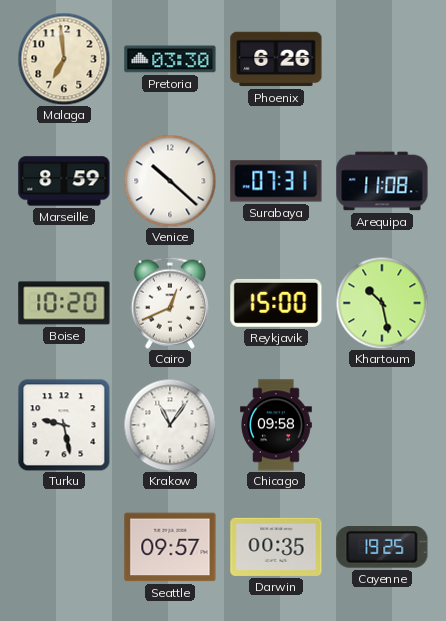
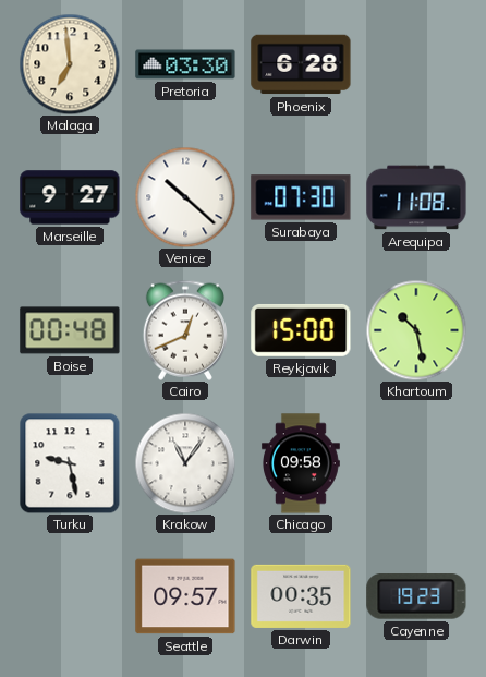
Phoenix: 6:26 -> 6:28
Marseille: 8:59 -> 9:27
Surabaya: 07:31 -> 07:30
Boise: 10:20 -> 00:48
Cayenne: 19:25 -> 19:23
